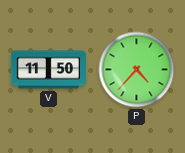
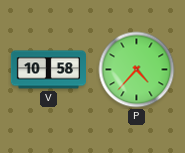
V: 11:50 -> 10:58
